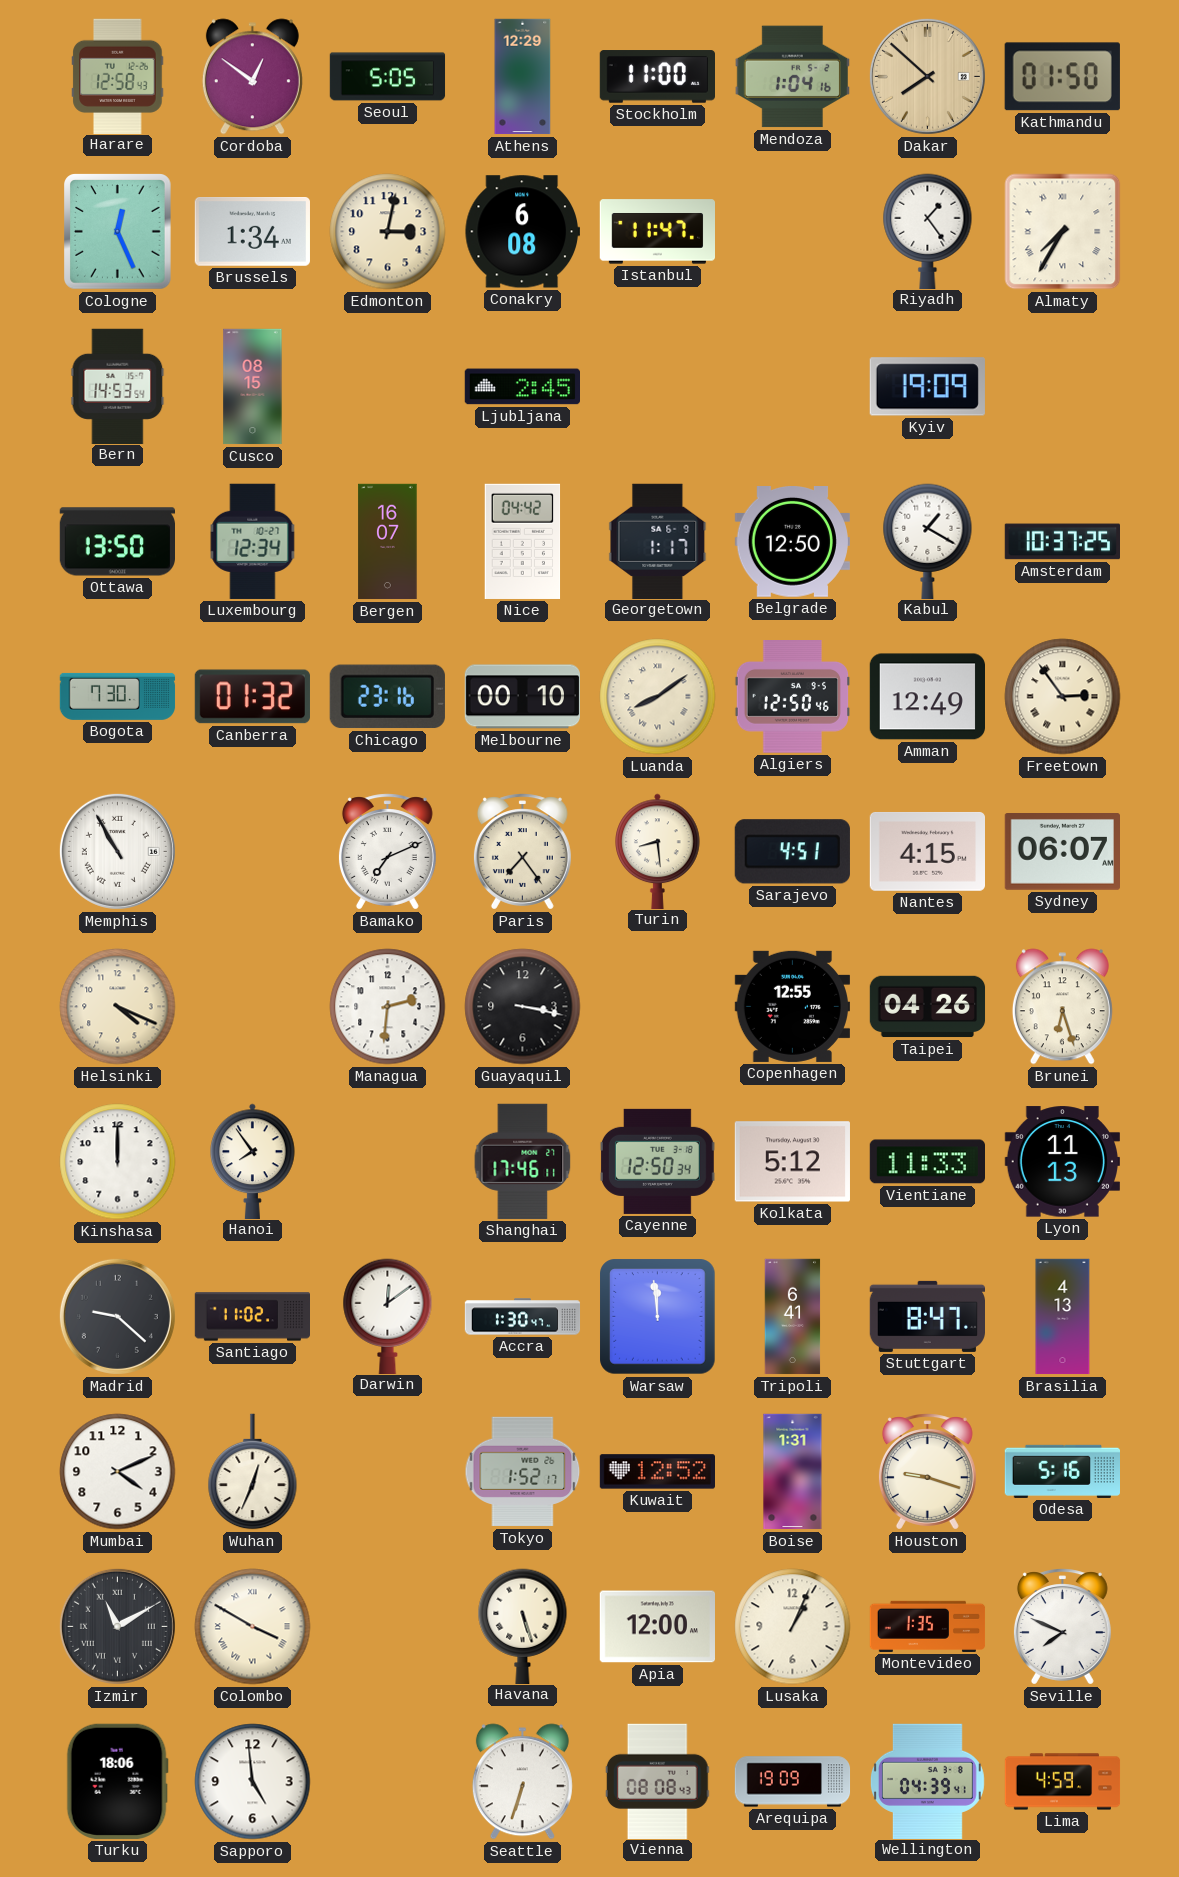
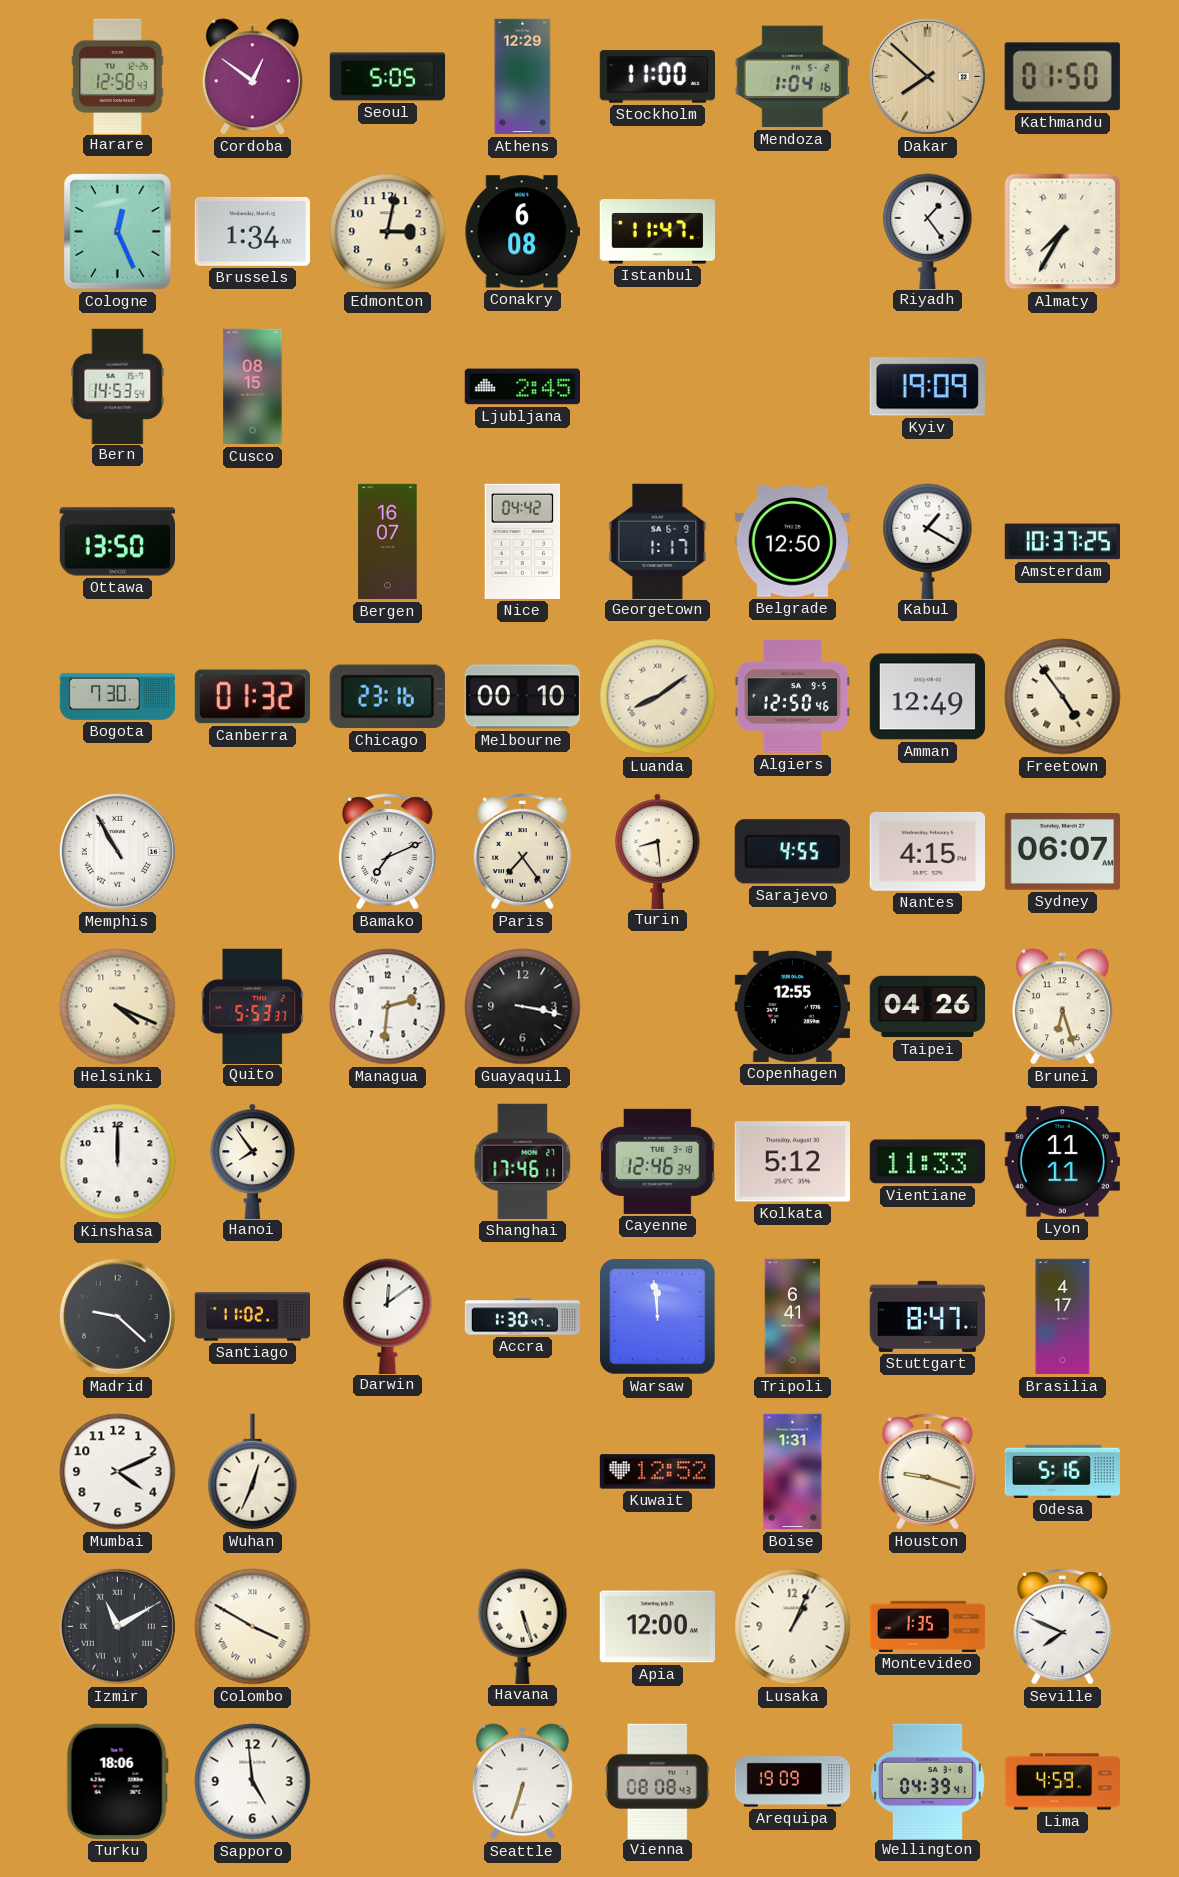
Luxembourg: 12:34 -> none
Freetown: 2:54 -> 4:54
Sarajevo: 4:51 -> 4:55
Quito: none -> 5:53
Cayenne: 12:50 -> 12:46
Lyon: 11:13 -> 11:11
Brasilia: 4:13 -> 4:17
Tokyo: 1:52 -> none
